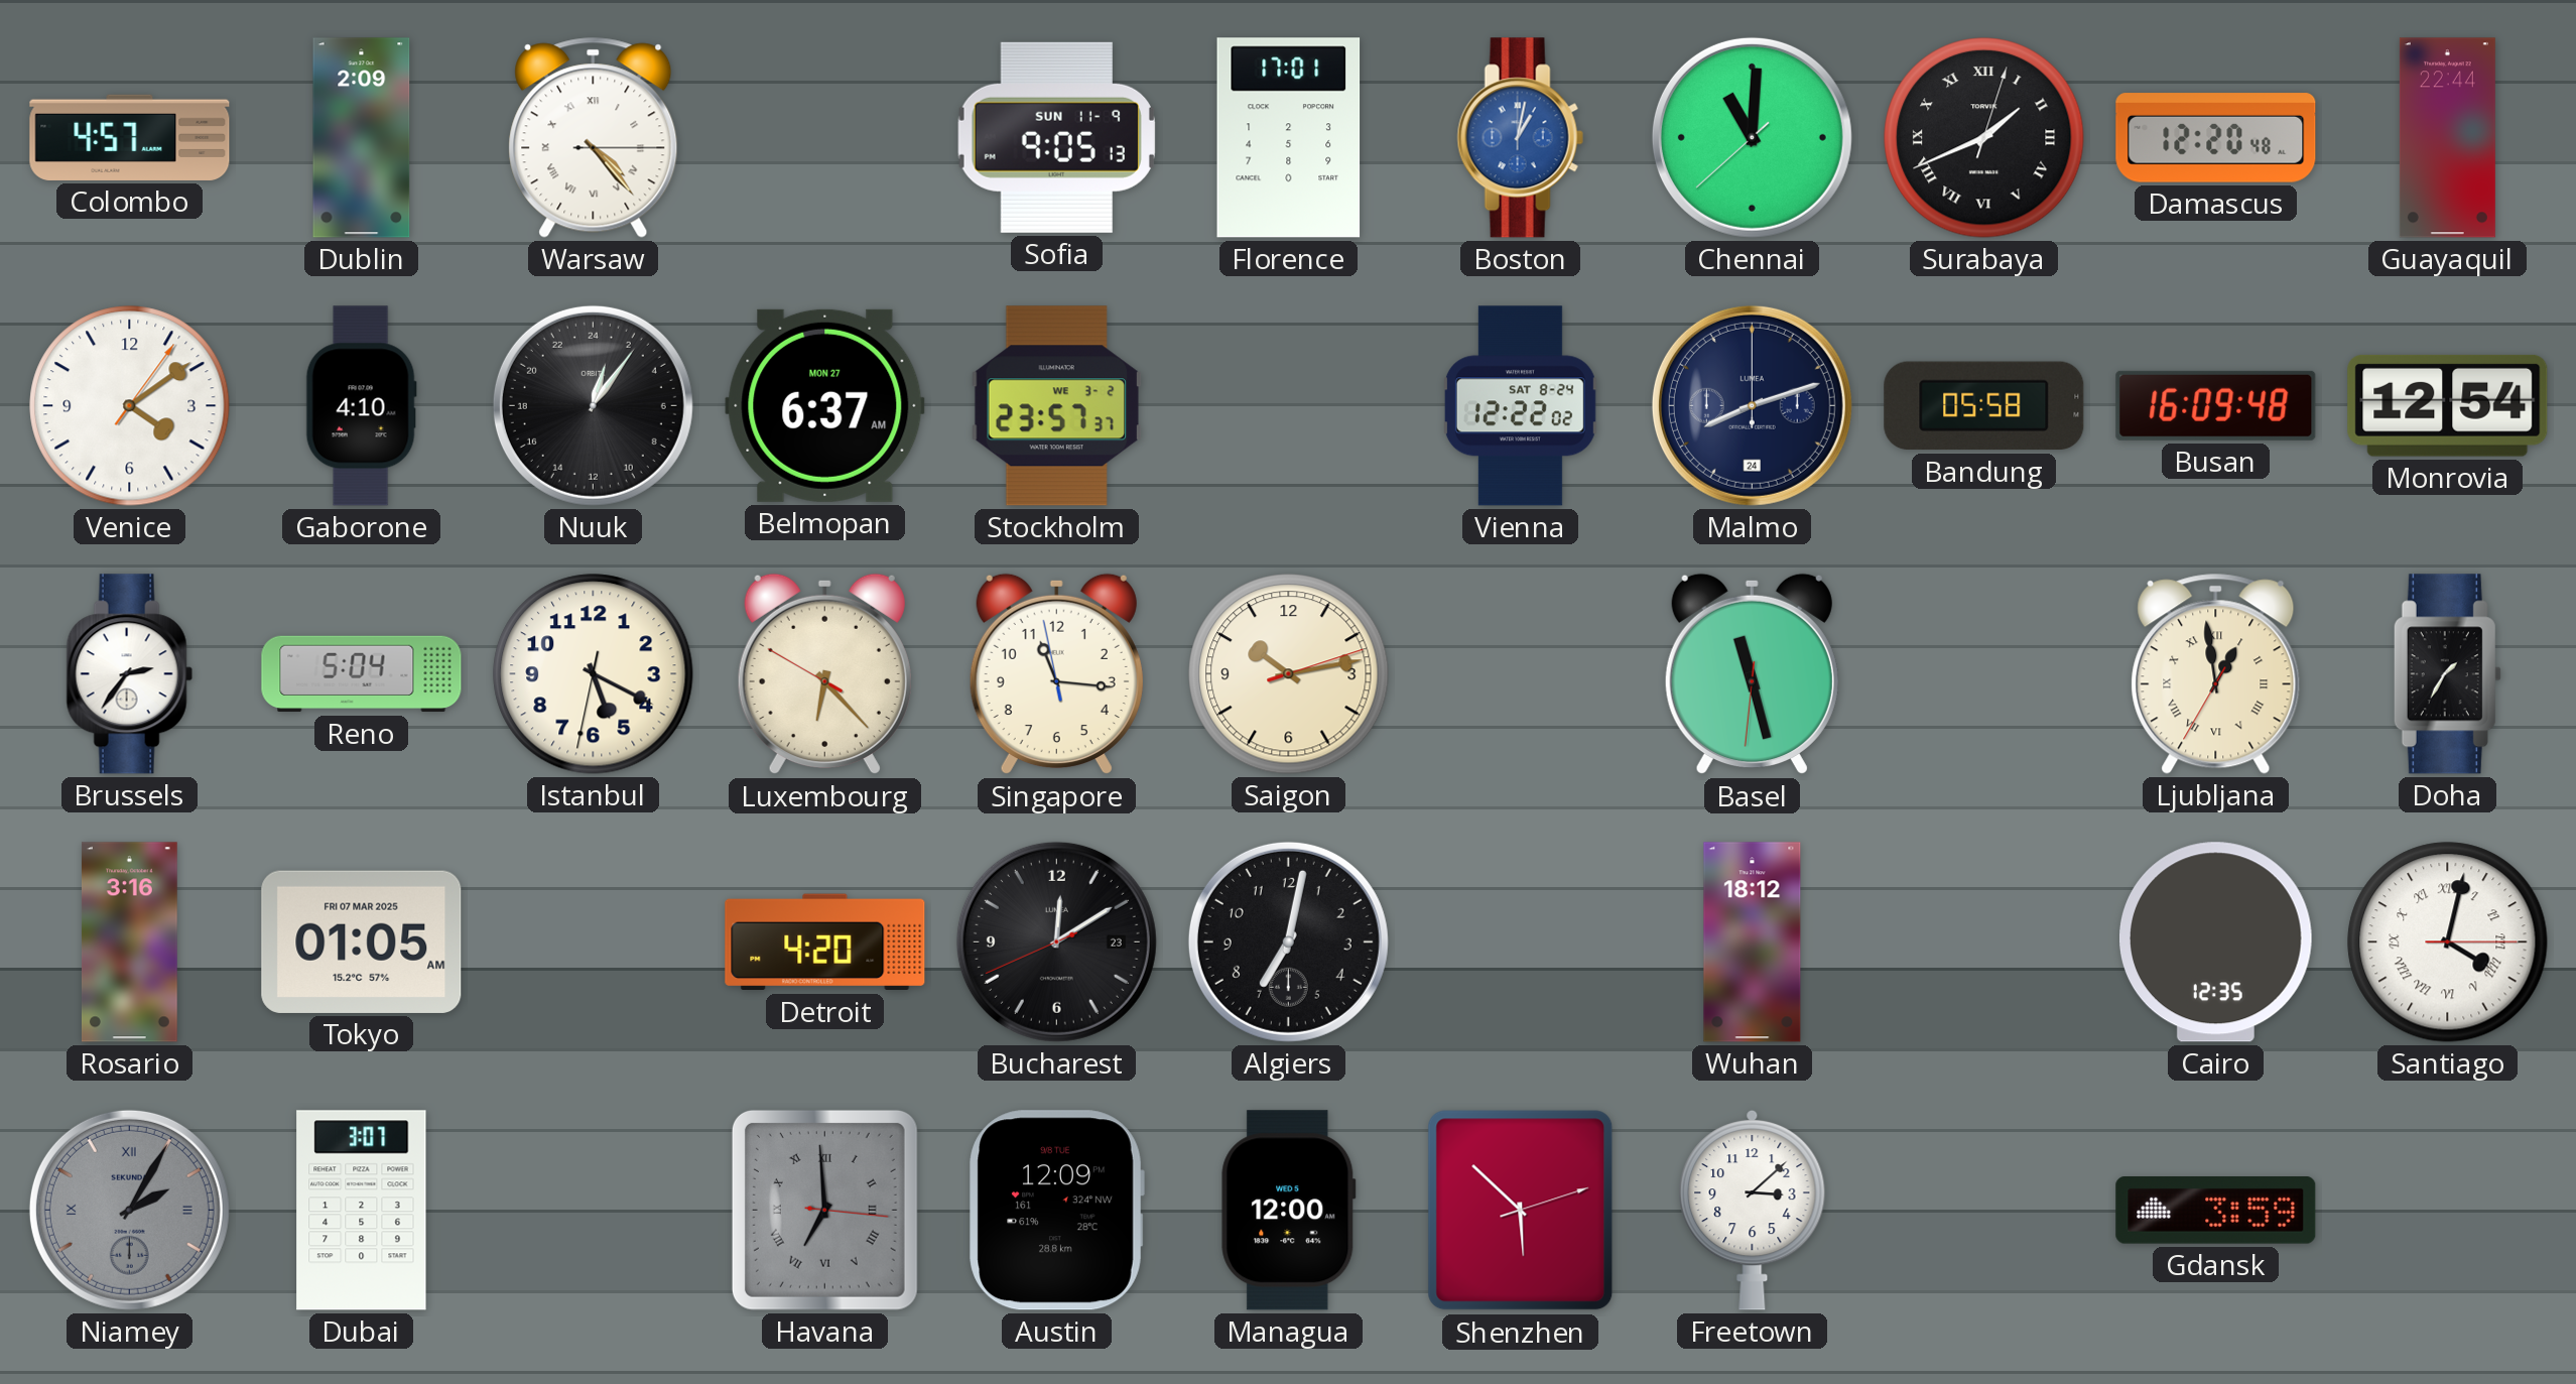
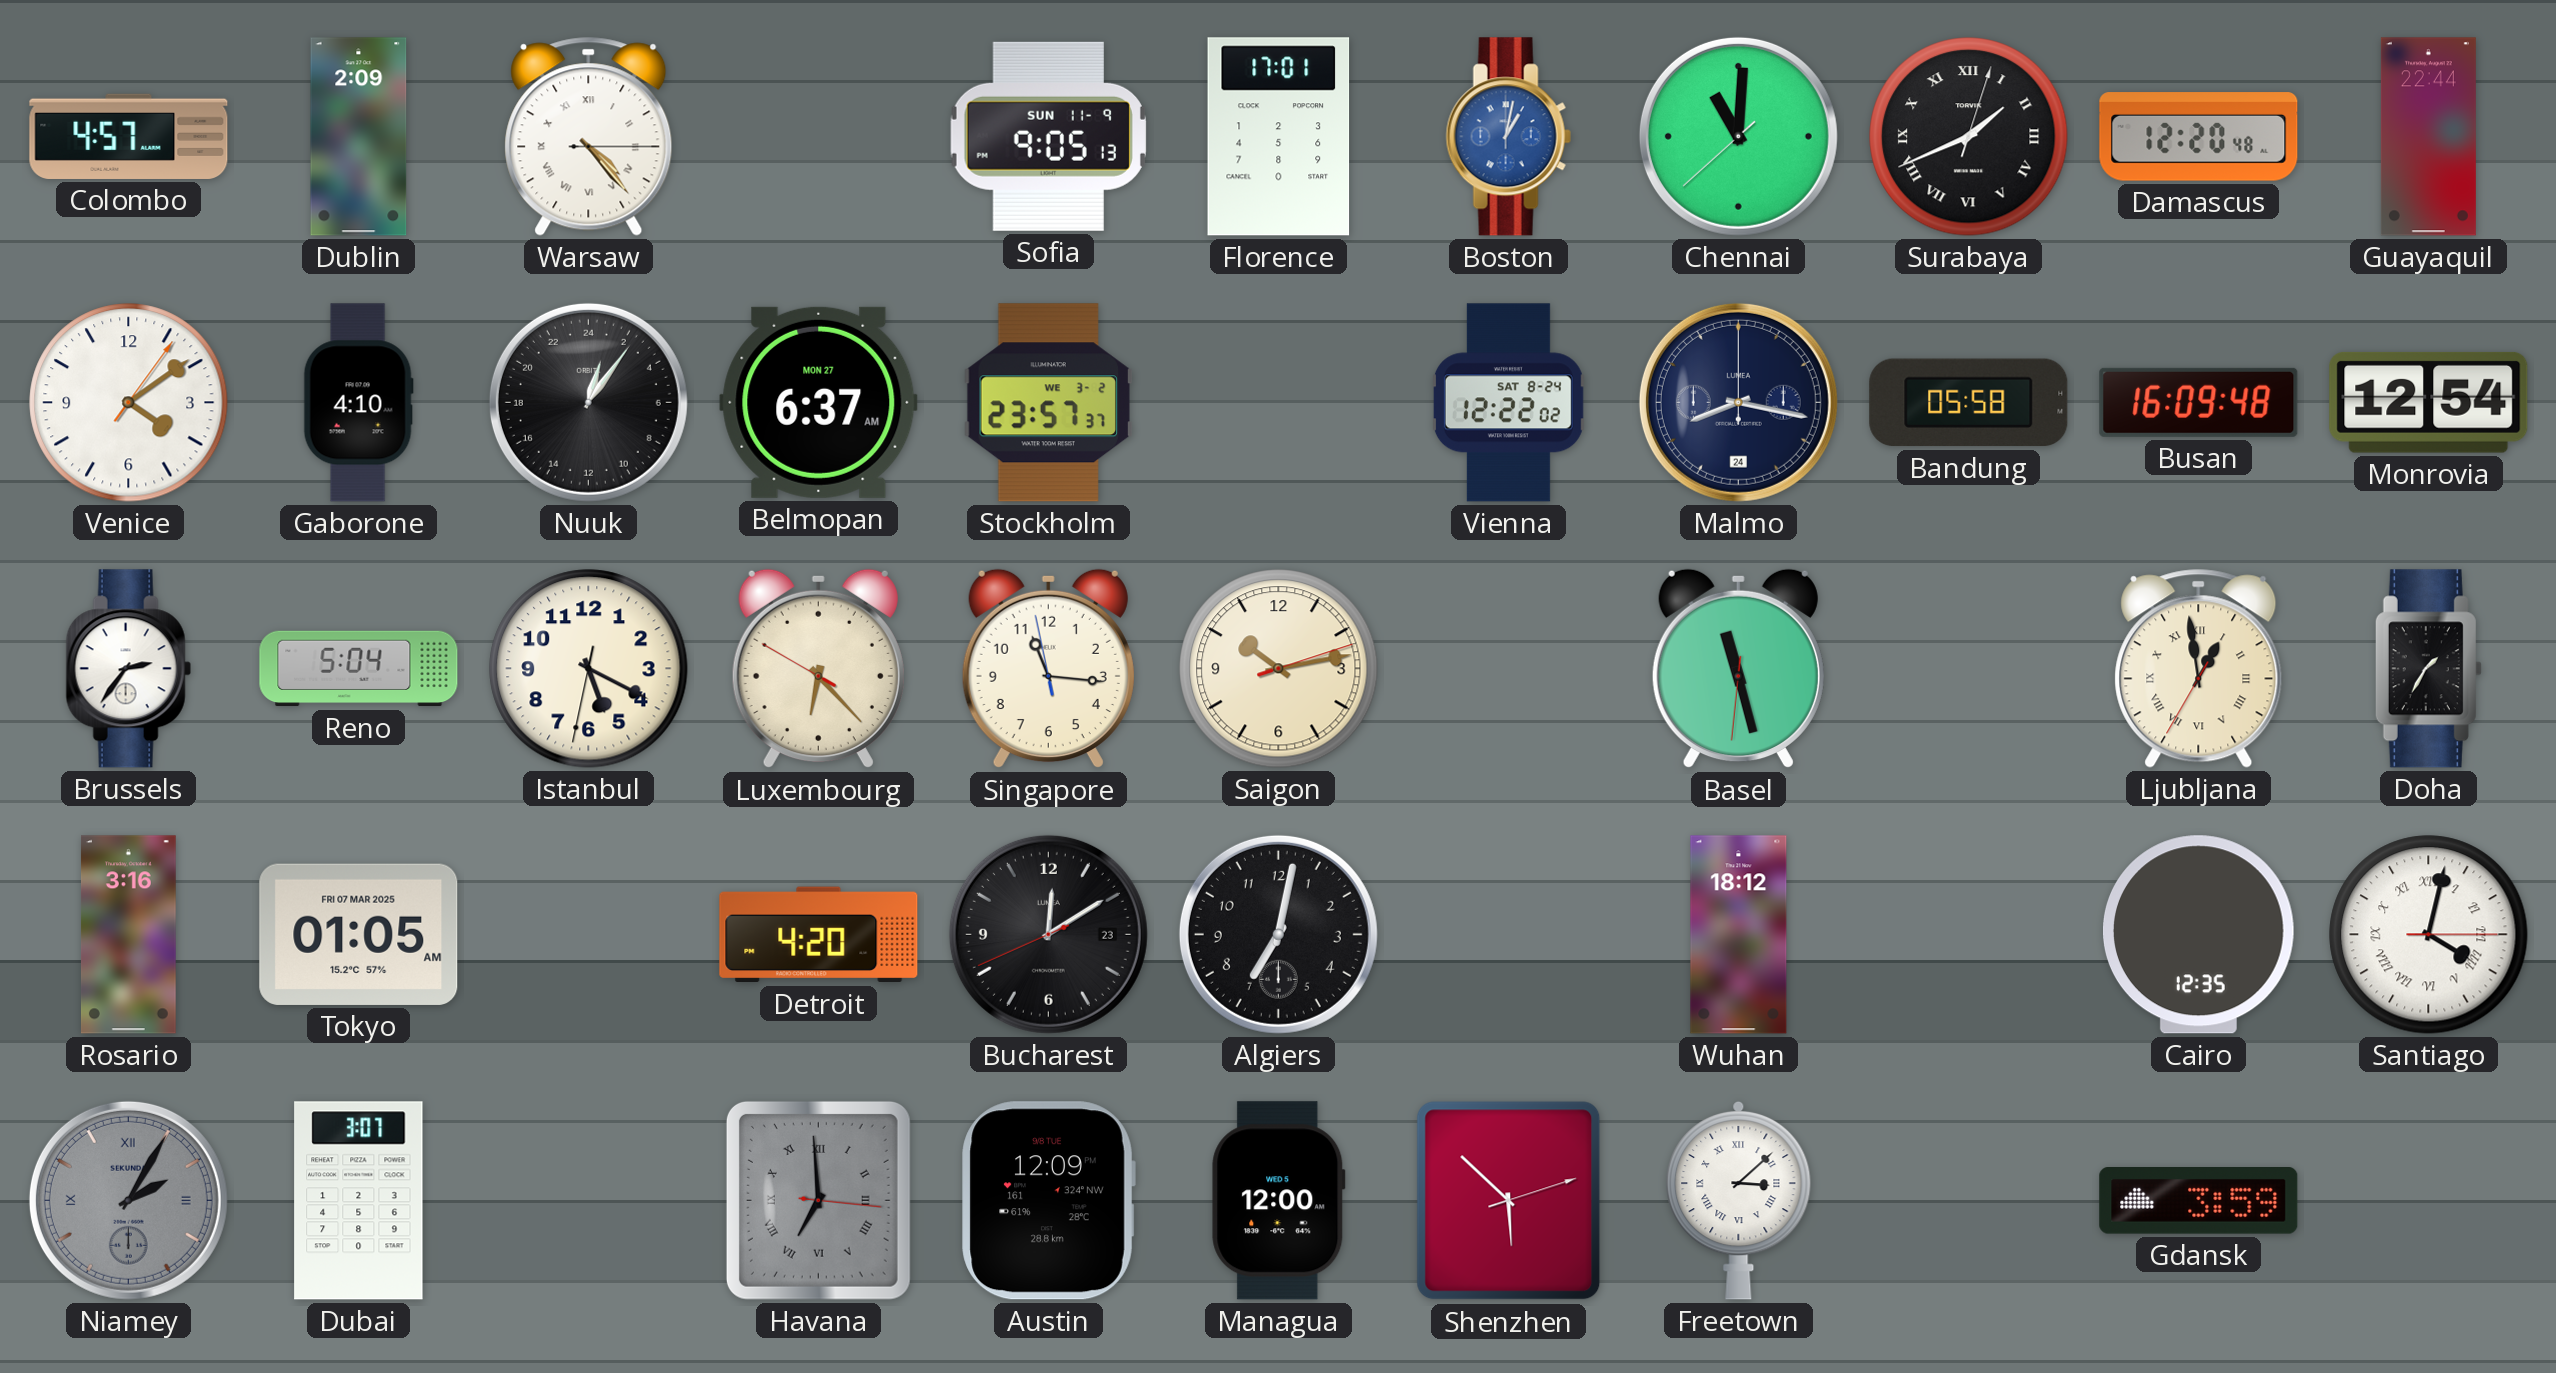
Malmo: 8:12 -> 8:17
Freetown numerals: Arabic -> Roman
